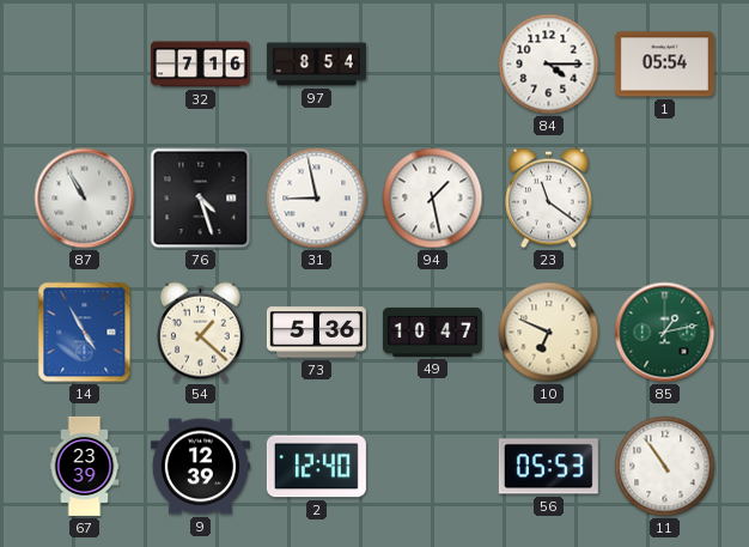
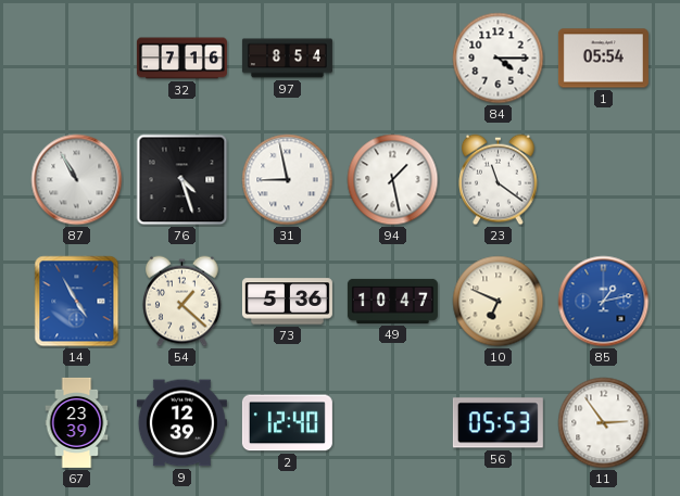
85 dial: green -> blue
11: 10:54 -> 2:54
